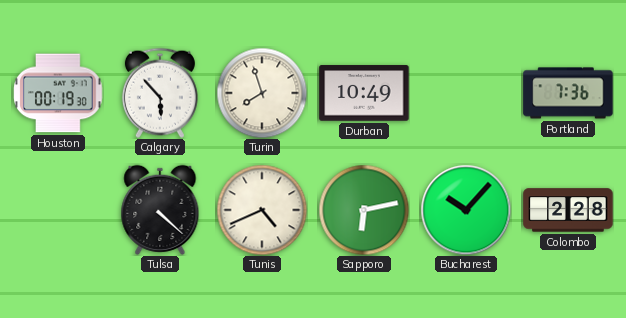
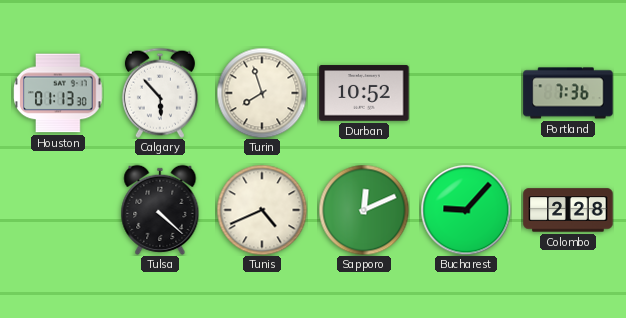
Houston: 00:19 -> 01:13
Durban: 10:49 -> 10:52
Sapporo: 6:13 -> 12:11
Bucharest: 10:07 -> 9:07
